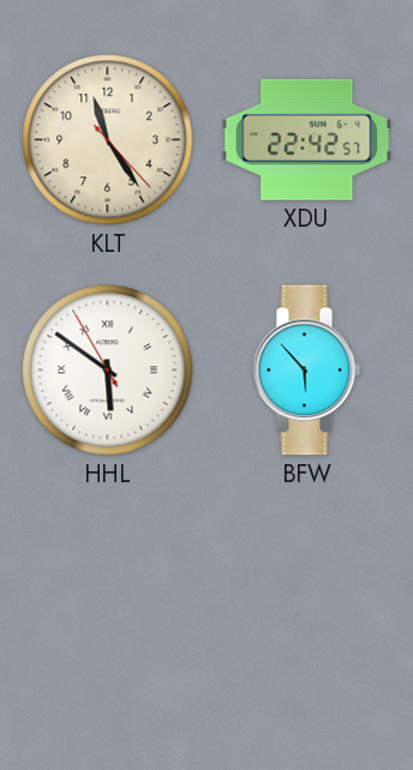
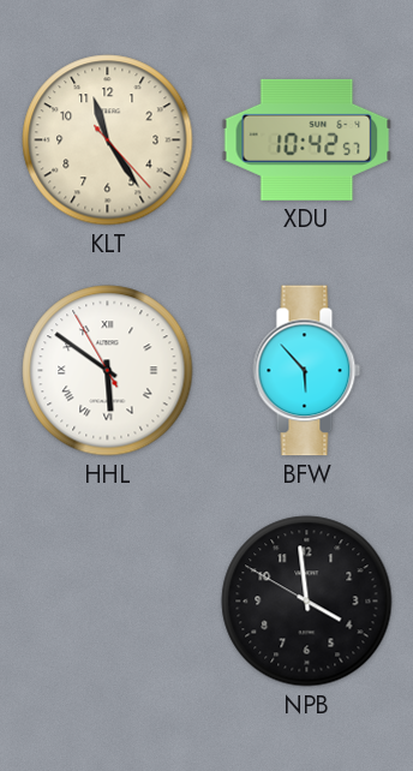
XDU: 22:42 -> 10:42
NPB: none -> 3:58
